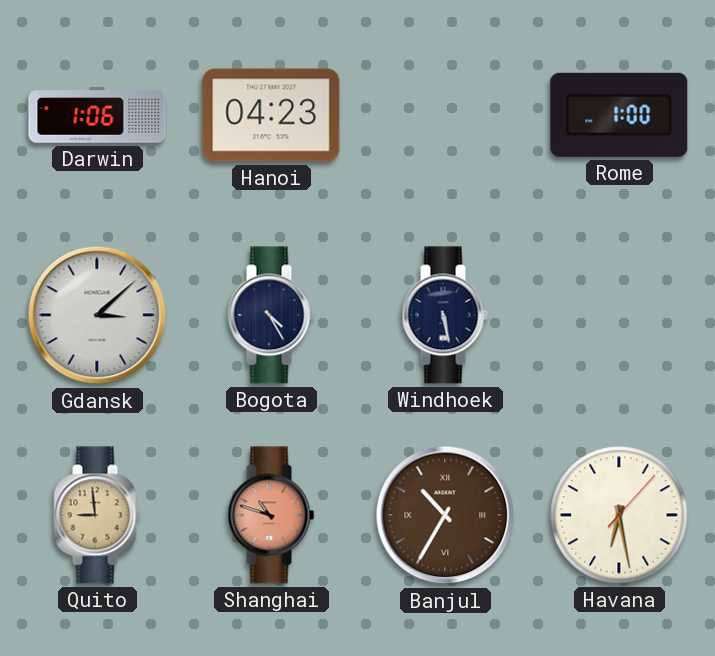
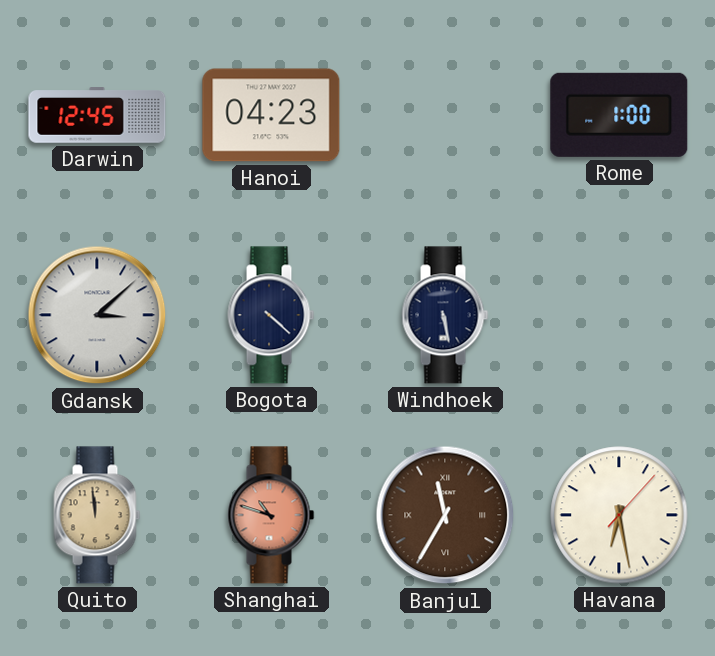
Darwin: 1:06 -> 12:45
Bogota: 4:25 -> 4:22
Quito: 8:59 -> 11:59
Banjul: 10:35 -> 11:35
